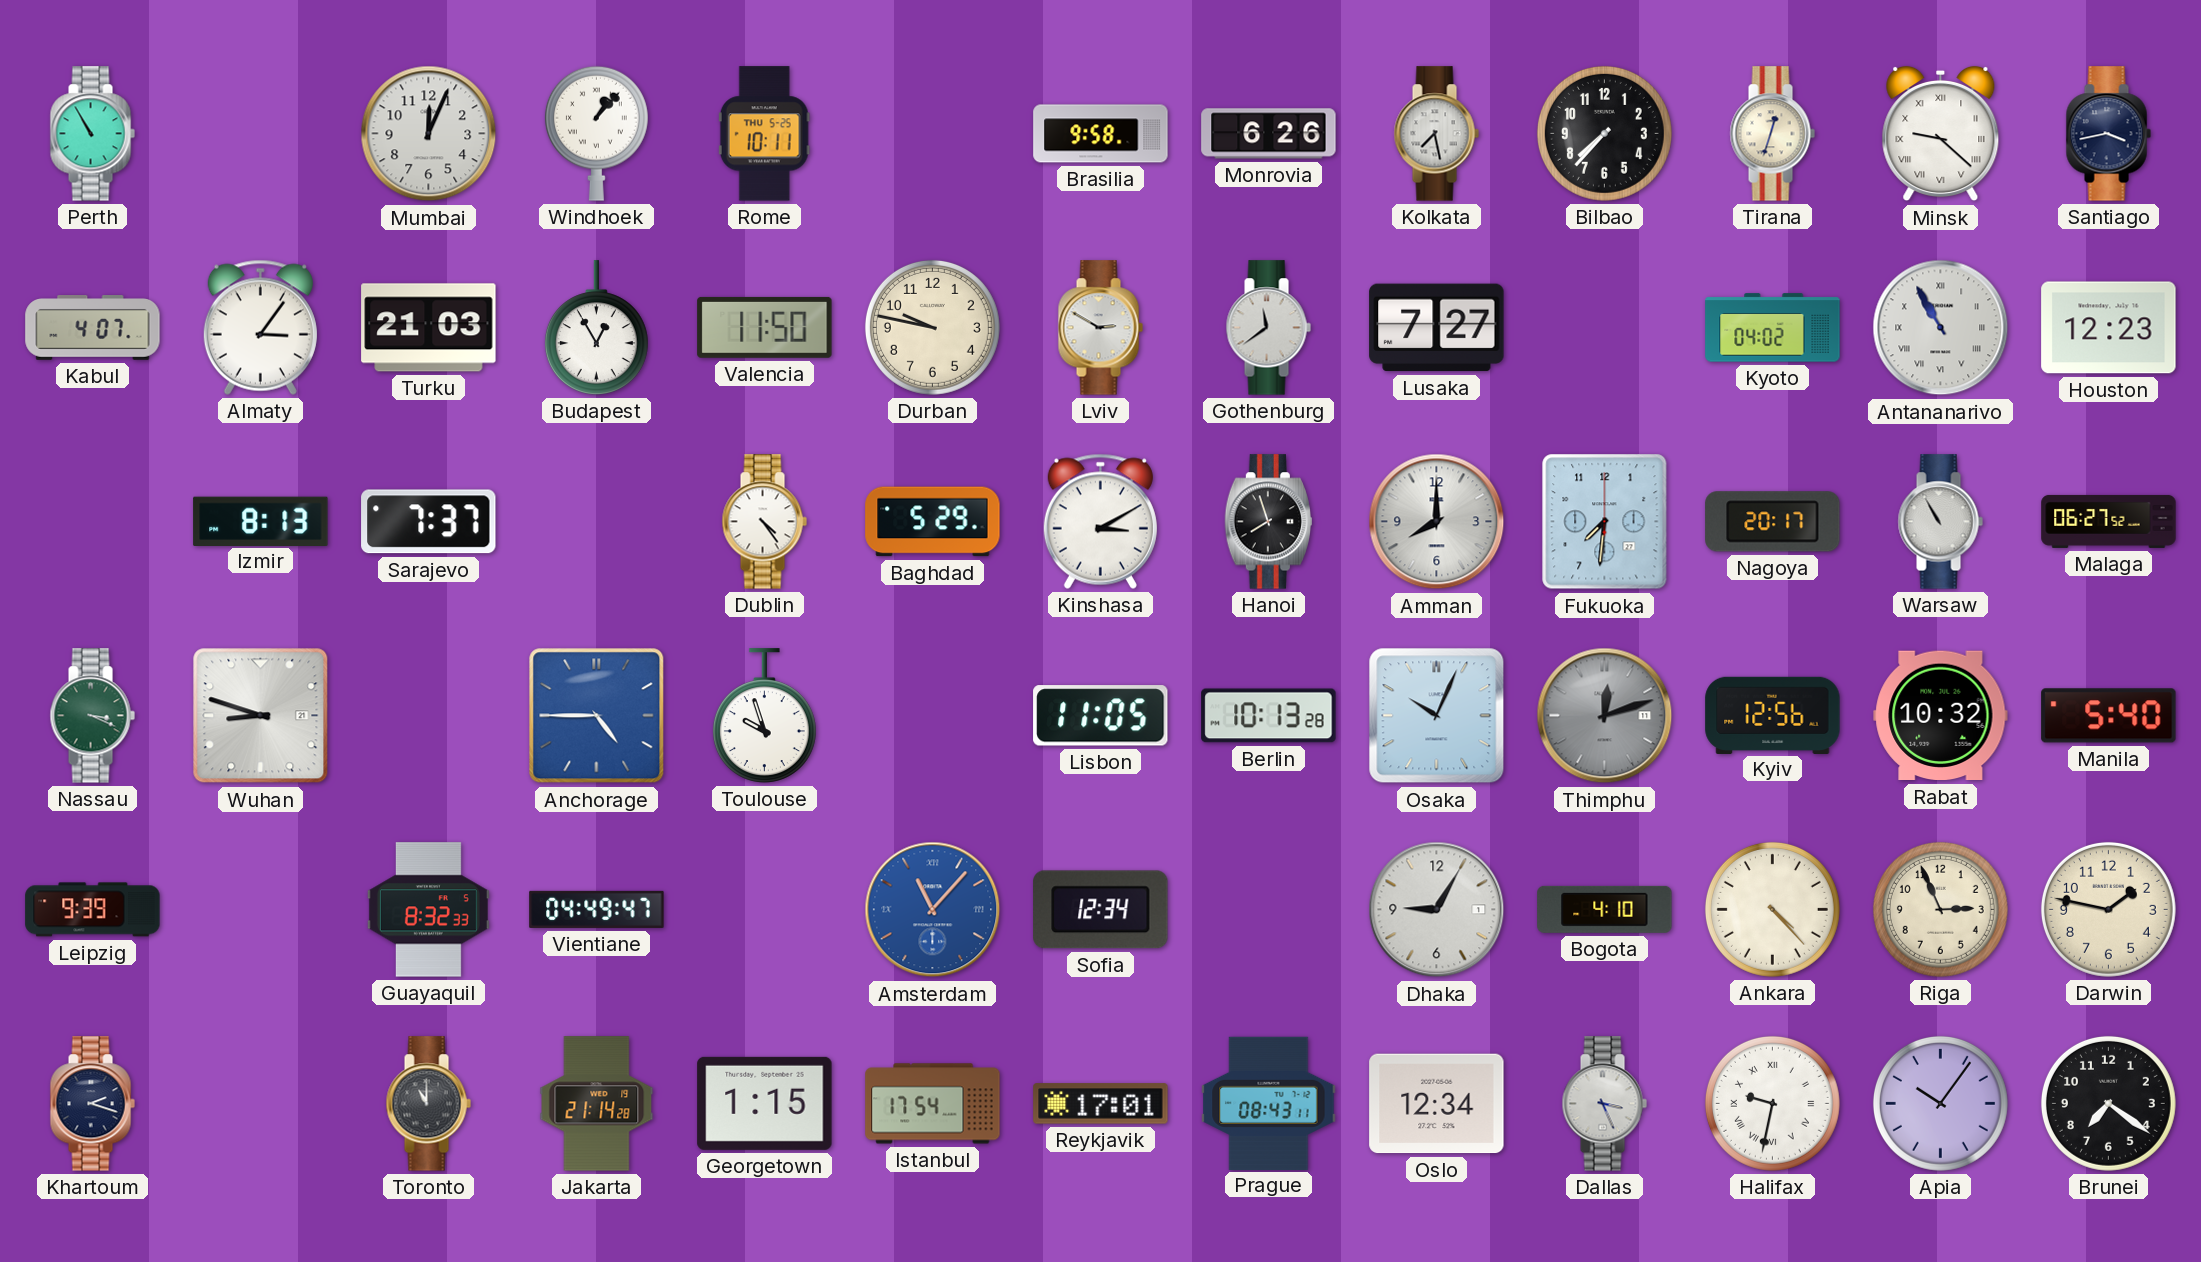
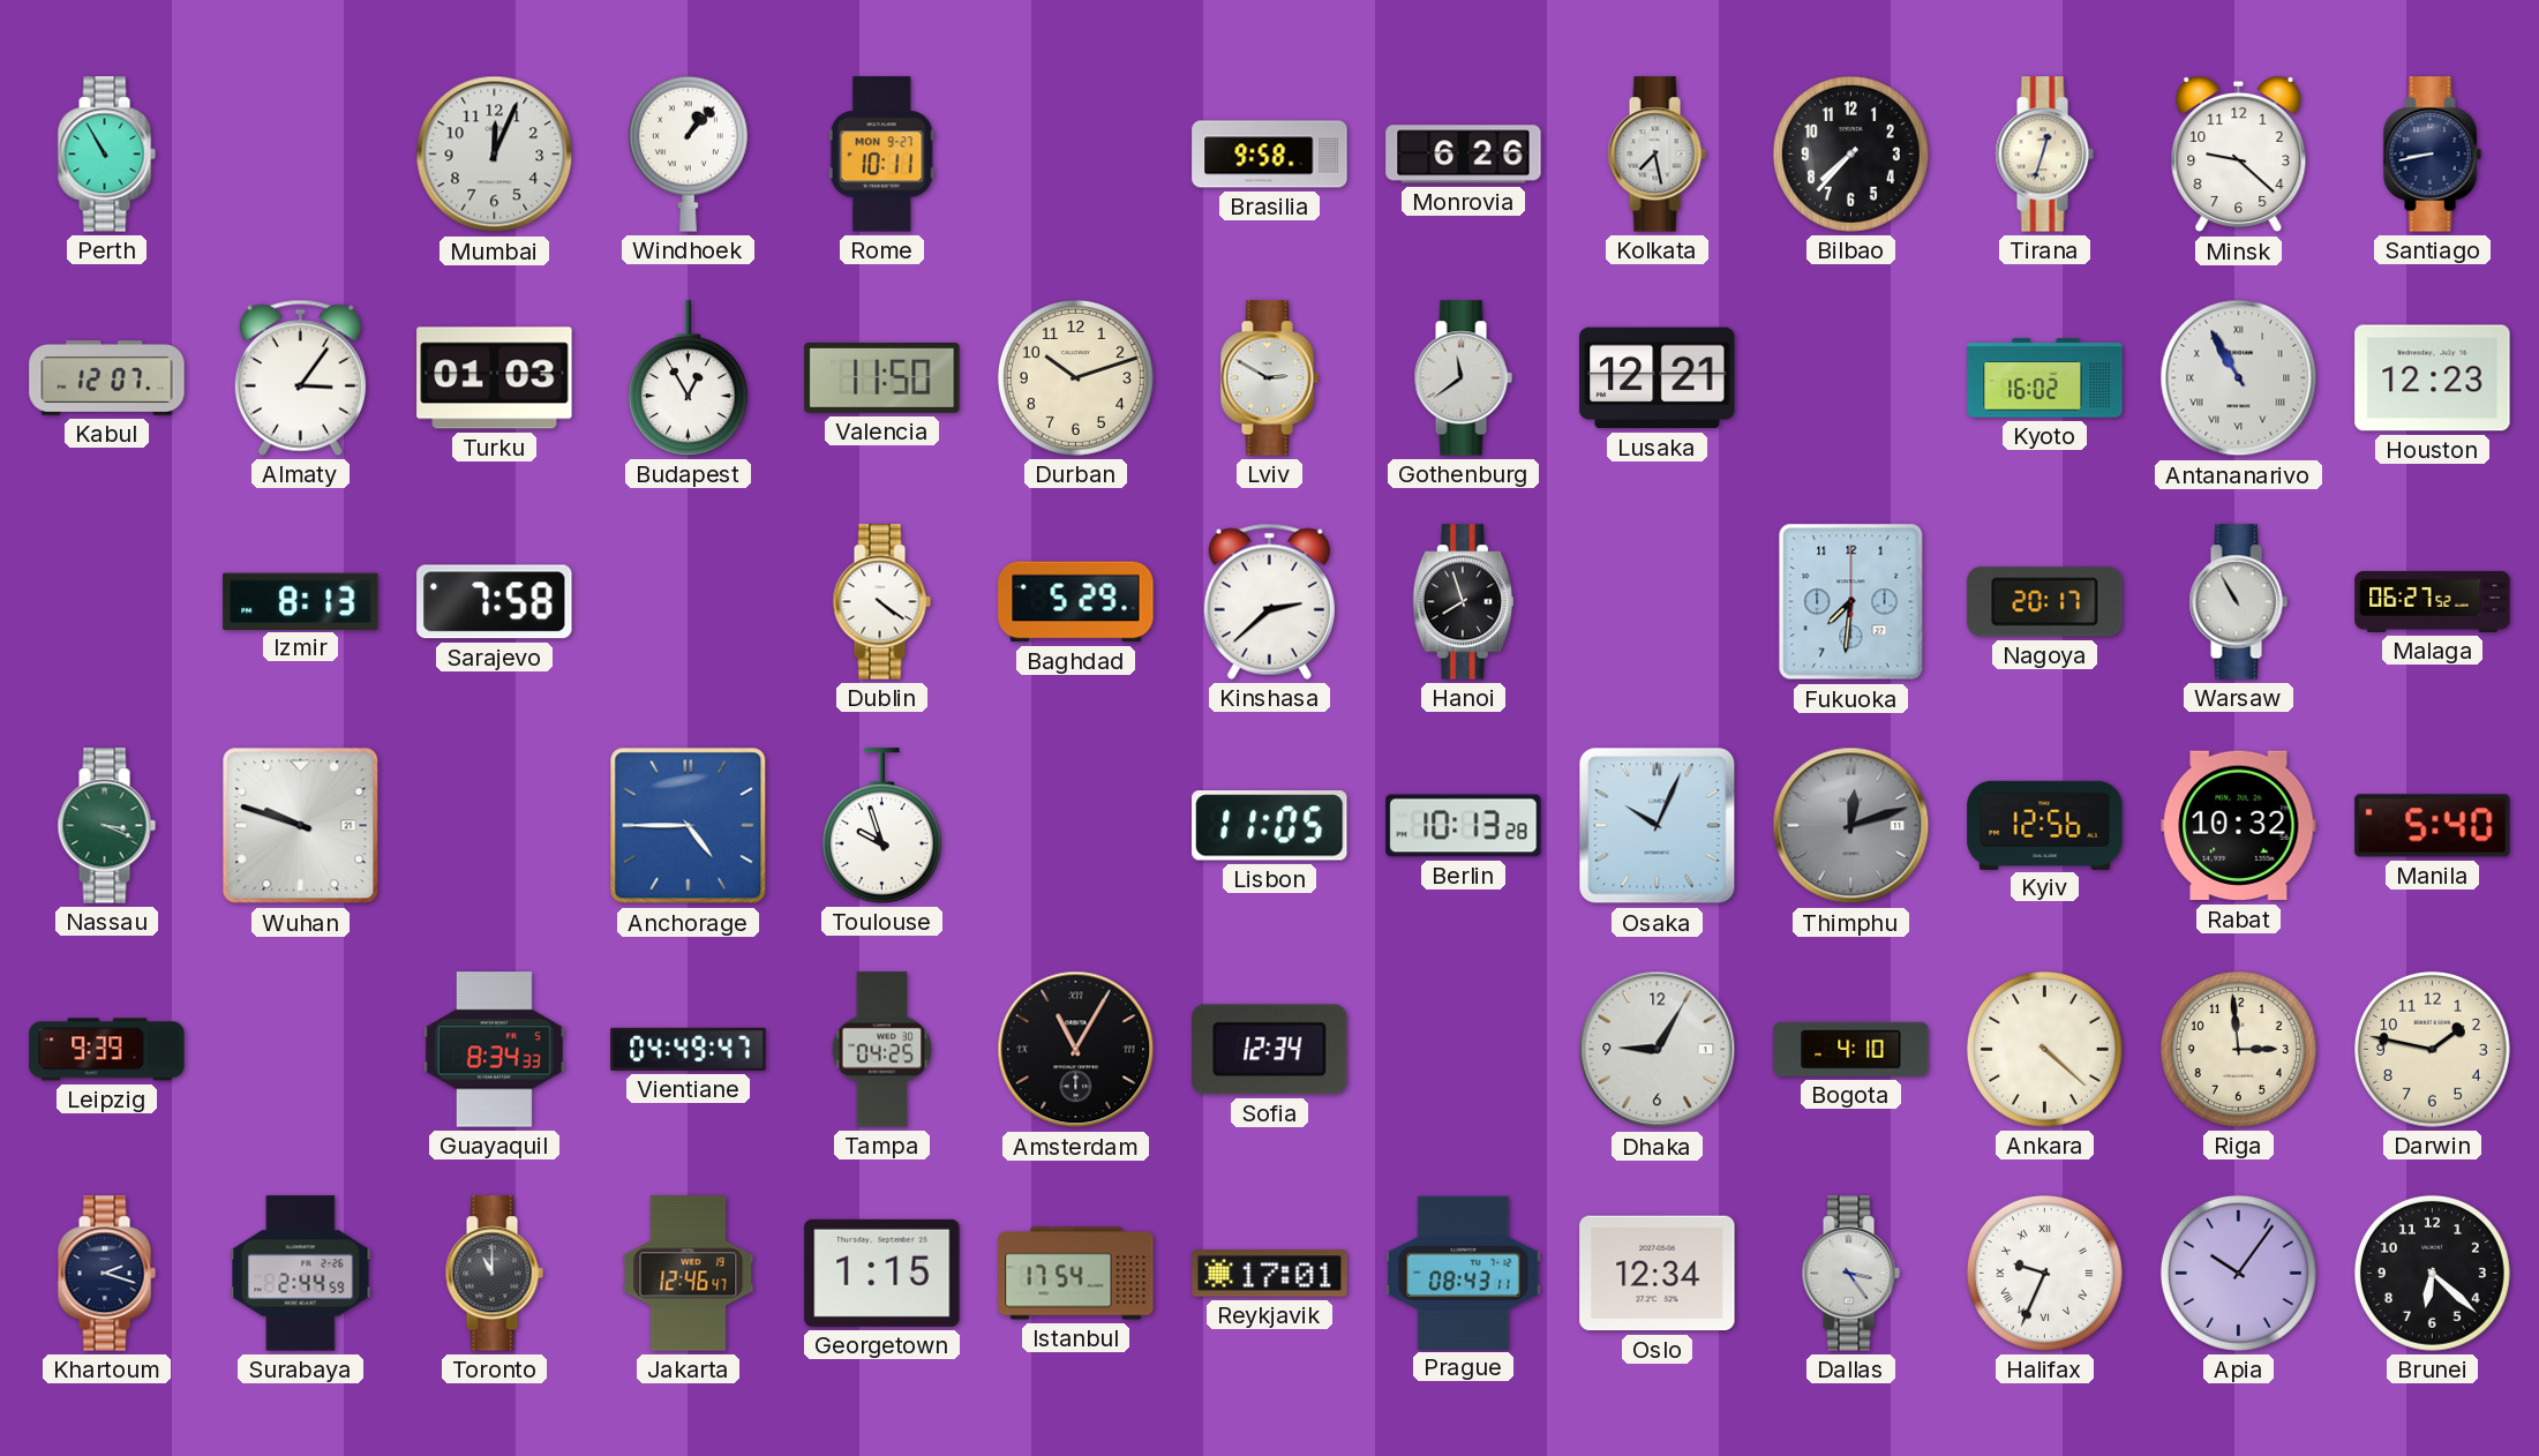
Rome date: THU 5-25 -> MON 9-27
Minsk numerals: Roman -> Arabic
Santiago: 3:43 -> 8:43
Kabul: 4:07 -> 12:07
Turku: 21:03 -> 01:03
Durban: 9:47 -> 10:12
Lusaka: 7:27 -> 12:21
Kyoto: 04:02 -> 16:02
Sarajevo: 7:37 -> 7:58
Dublin: 4:24 -> 4:21
Kinshasa: 3:10 -> 2:38
Amman: 8:00 -> none
Wuhan: 8:48 -> 9:48
Guayaquil: 8:32 -> 8:34
Tampa: none -> 04:25
Amsterdam: 11:07 -> 11:05
Amsterdam dial: blue -> black
Ankara: 4:23 -> 4:22
Riga: 2:56 -> 2:59
Surabaya: none -> 2:44
Jakarta: 21:14 -> 12:46
Dallas: 3:26 -> 3:24
Halifax: 9:32 -> 9:34
Brunei: 7:21 -> 6:22
